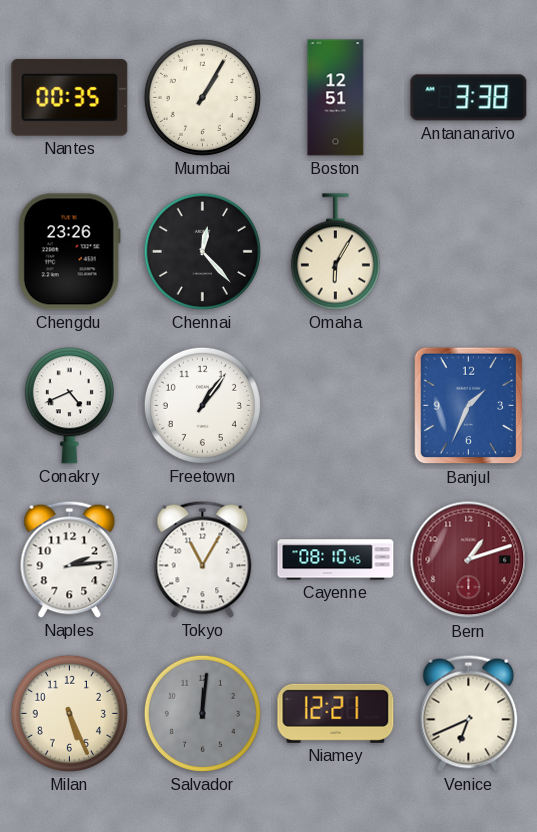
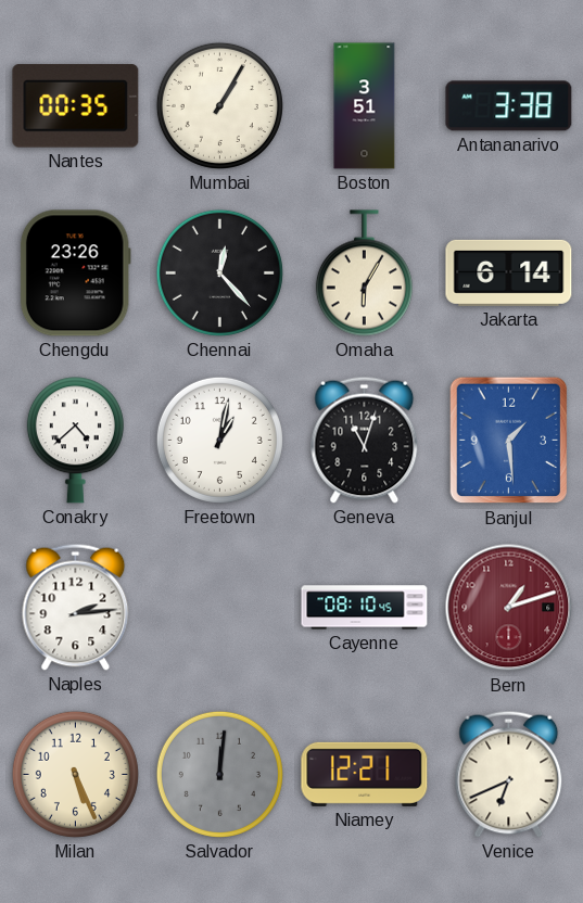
Boston: 12:51 -> 3:51
Jakarta: none -> 6:14
Conakry: 4:41 -> 4:38
Freetown: 1:06 -> 1:02
Geneva: none -> 11:03
Banjul: 1:34 -> 1:29
Tokyo: 11:05 -> none
